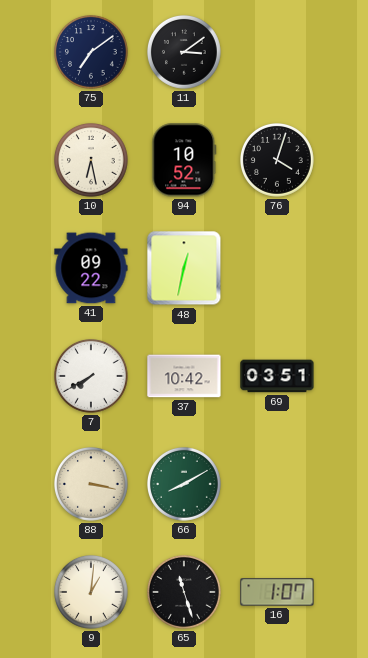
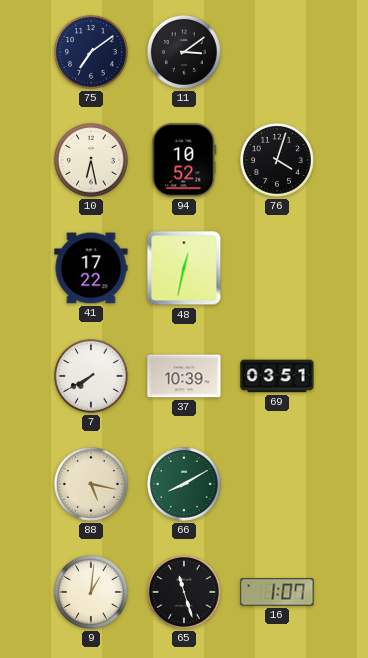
41: 09:22 -> 17:22
37: 10:42 -> 10:39
88: 3:17 -> 5:17
